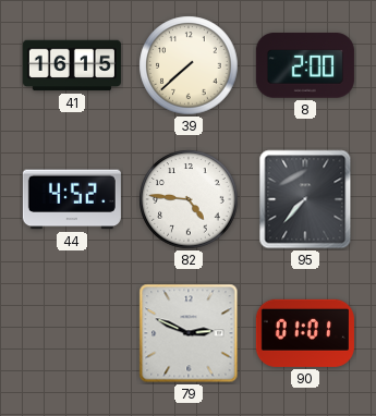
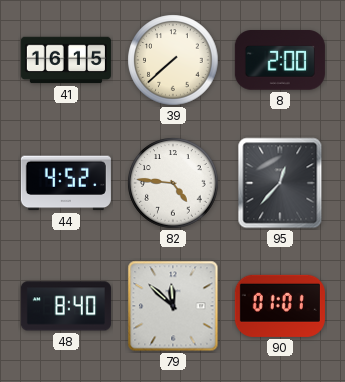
95: 7:37 -> 12:37
48: none -> 8:40
79: 2:49 -> 11:52
